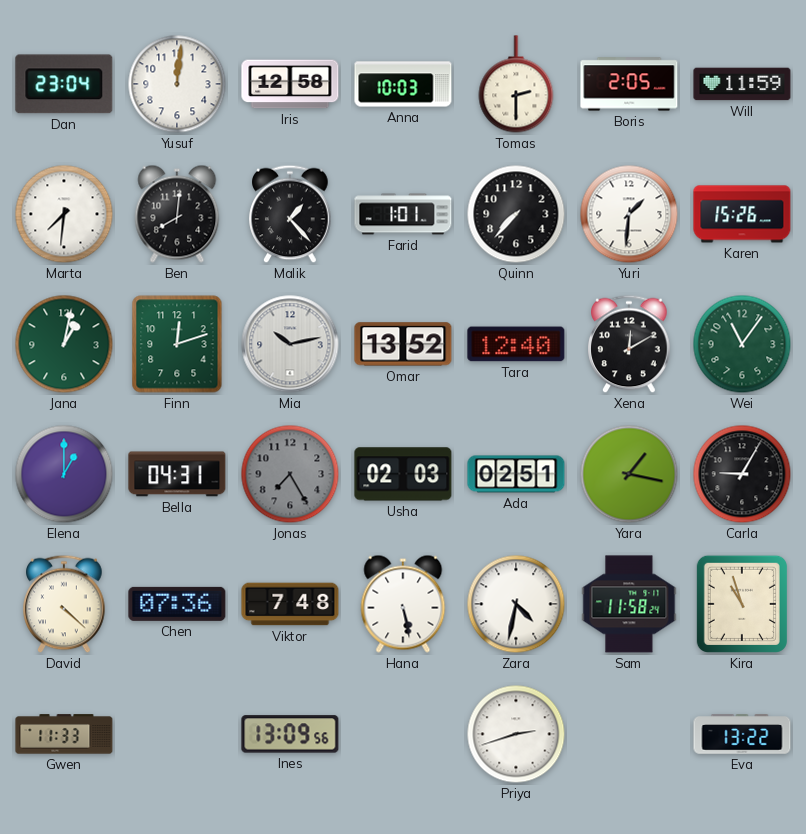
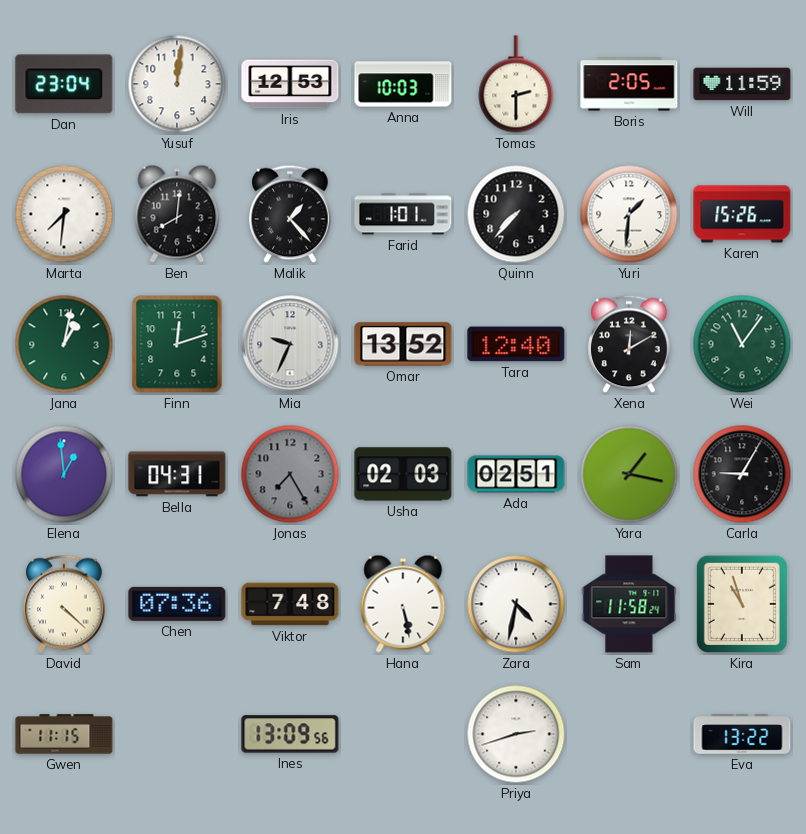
Iris: 12:58 -> 12:53
Mia: 10:13 -> 9:34
Elena: 1:00 -> 12:59
Gwen: 11:33 -> 11:15
